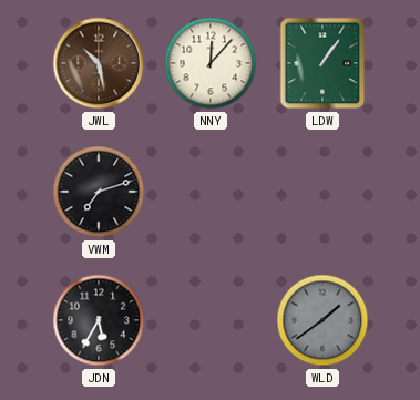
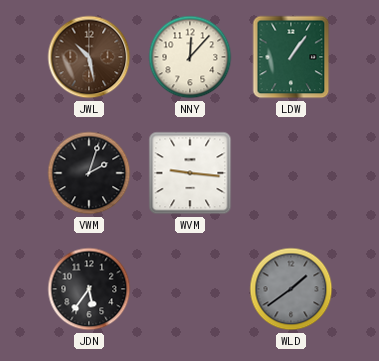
VWM: 7:12 -> 2:03
WVM: none -> 9:16
JDN: 5:35 -> 5:36
